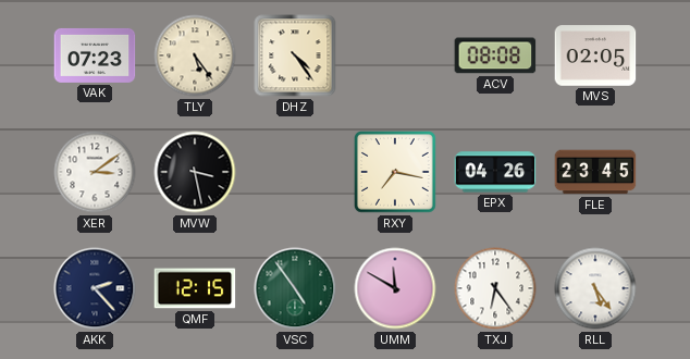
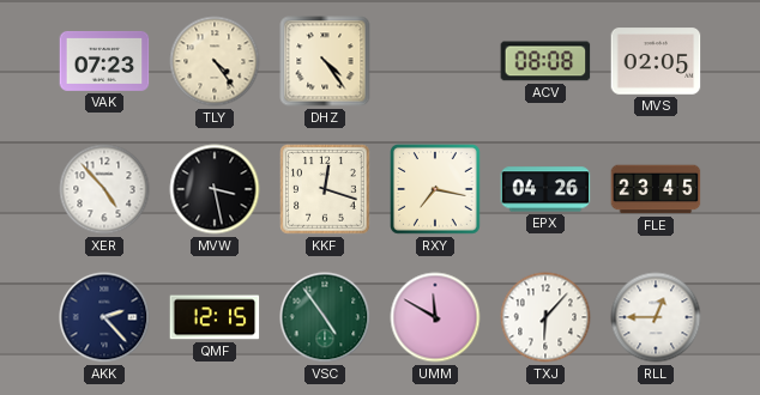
TLY: 5:24 -> 4:24
XER: 3:09 -> 4:53
KKF: none -> 12:18
TXJ: 6:24 -> 6:07
RLL: 5:24 -> 12:45
